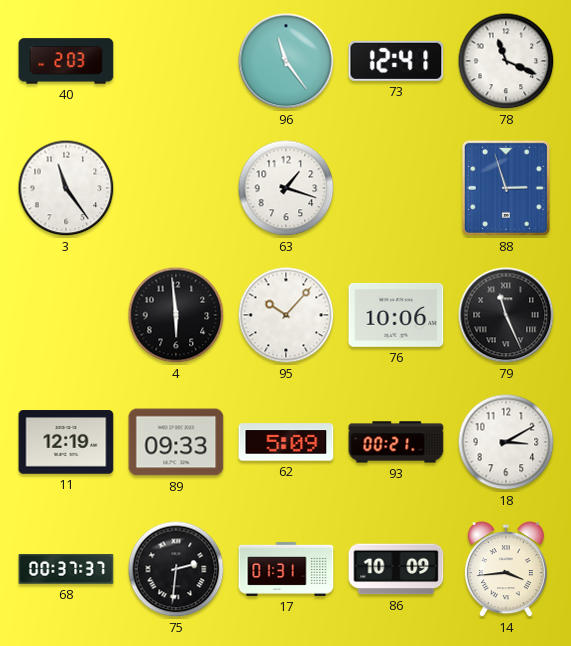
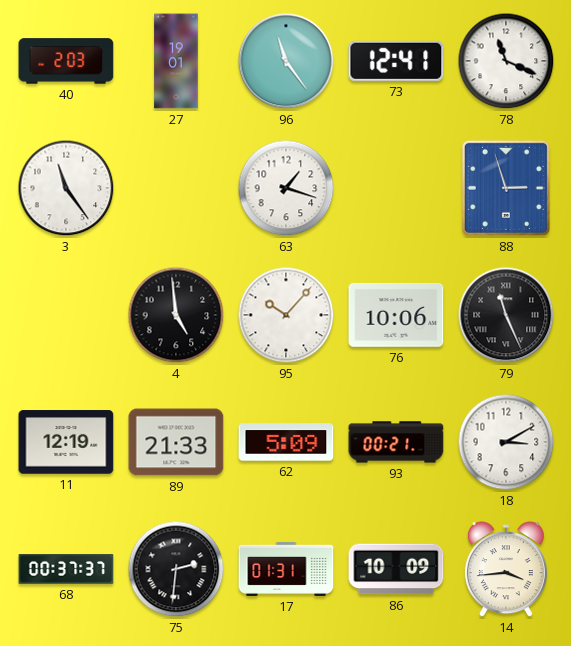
27: none -> 19:01
4: 5:59 -> 4:59
89: 09:33 -> 21:33
